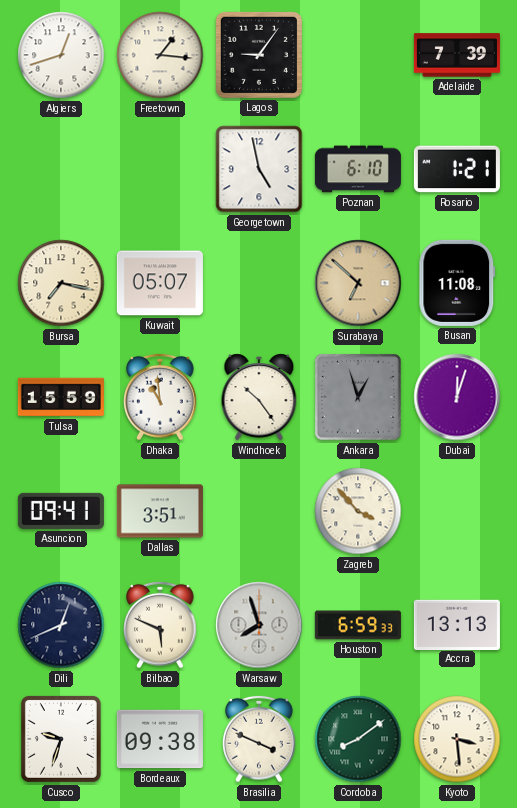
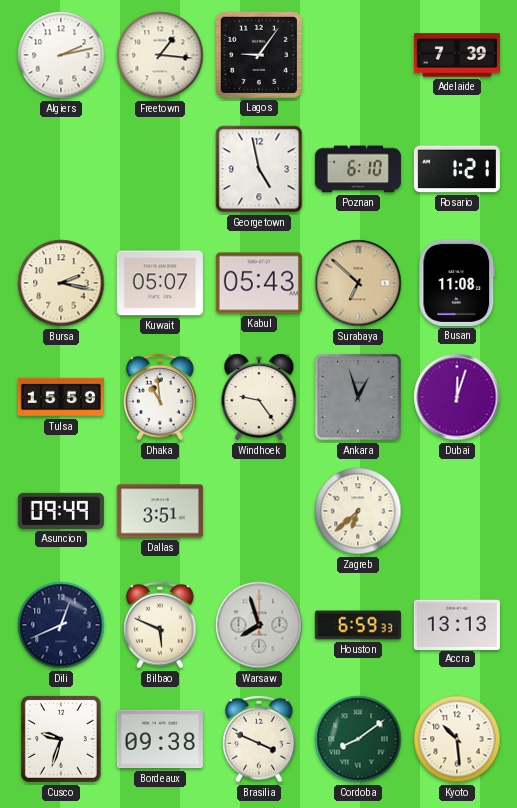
Algiers: 12:42 -> 2:13
Bursa: 7:17 -> 2:17
Kabul: none -> 05:43
Windhoek: 10:24 -> 9:24
Asuncion: 09:41 -> 09:49
Zagreb: 3:53 -> 6:38
Kyoto: 3:29 -> 10:29
